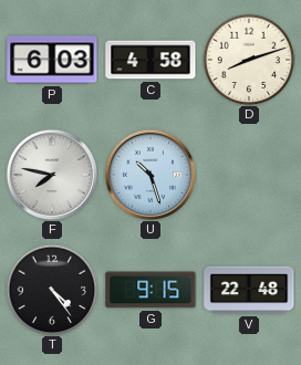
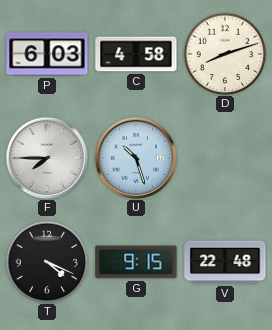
F: 7:47 -> 7:45
T: 4:24 -> 4:19
